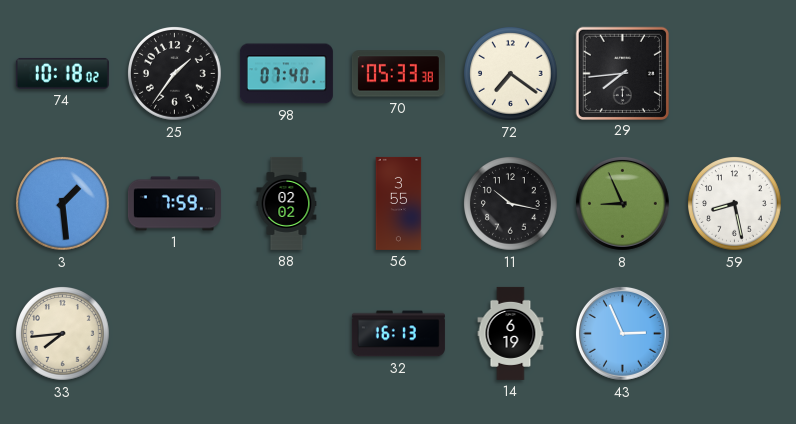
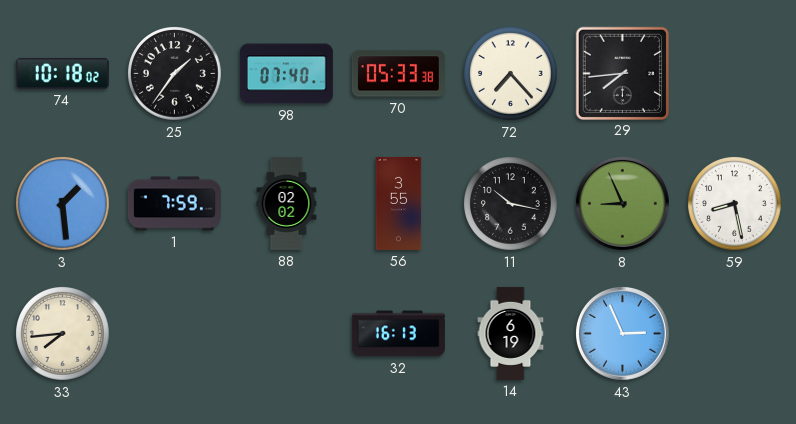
72: 7:21 -> 7:23
